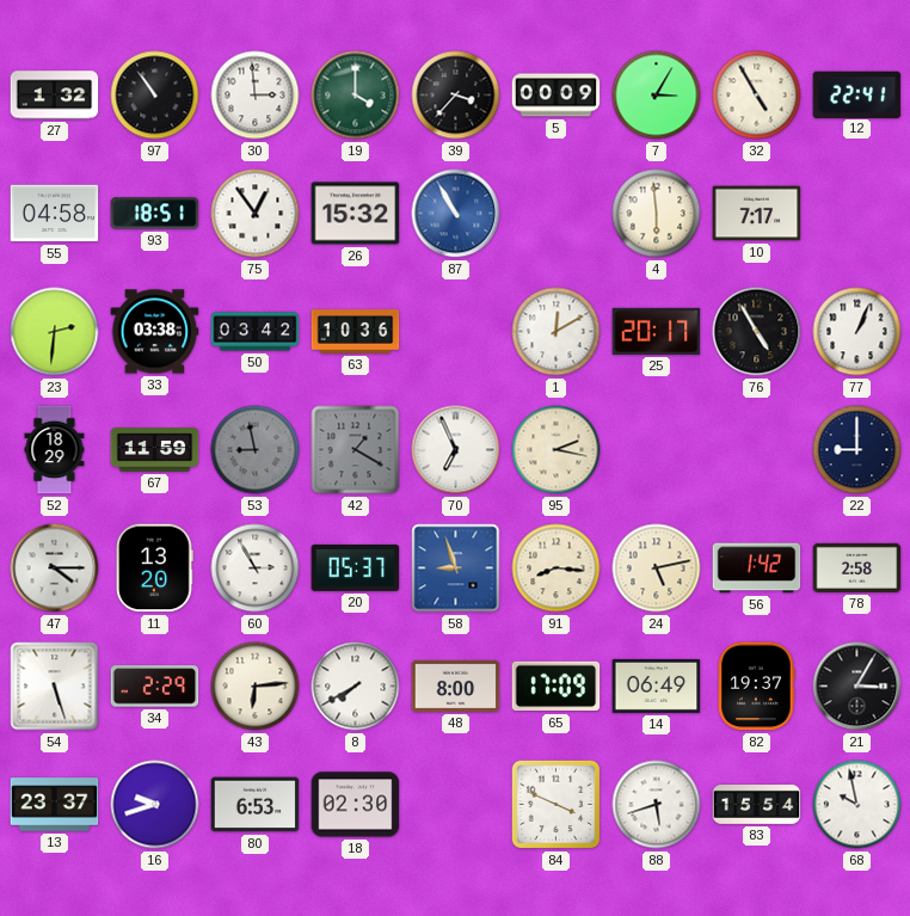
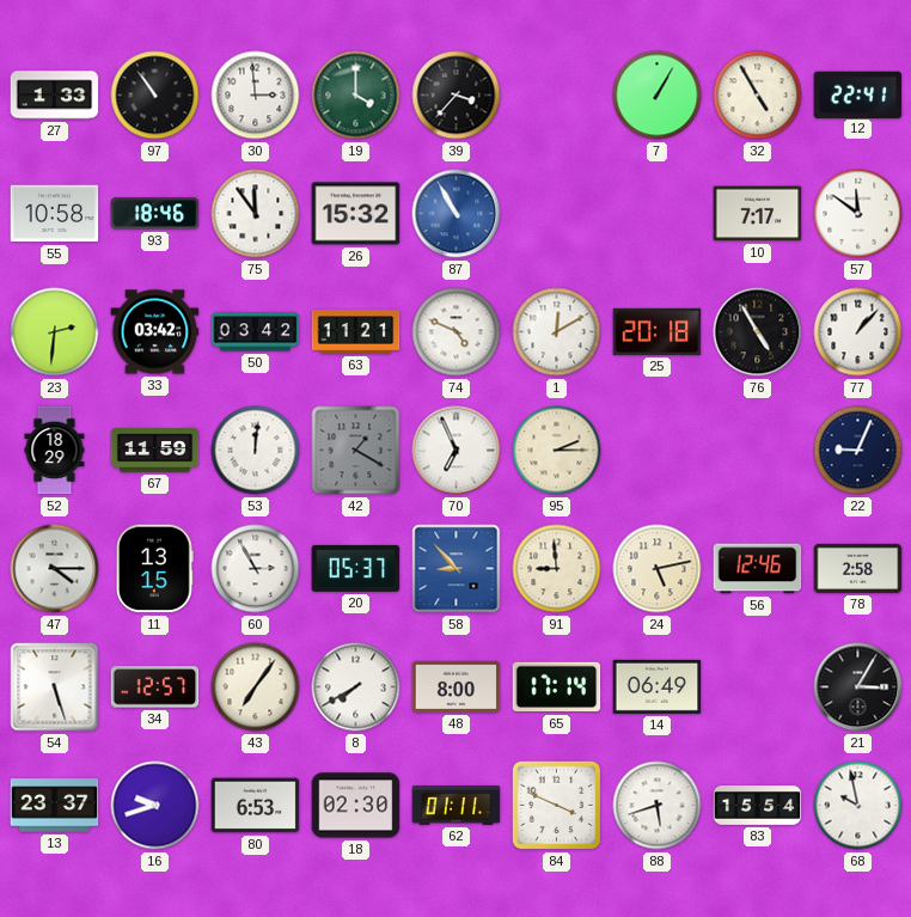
27: 1:32 -> 1:33
5: 00:09 -> none
7: 3:05 -> 1:05
55: 04:58 -> 10:58
93: 18:51 -> 18:46
75: 12:54 -> 11:54
4: 5:59 -> none
57: none -> 11:51
33: 03:38 -> 03:42
63: 10:36 -> 11:21
74: none -> 4:49
25: 20:17 -> 20:18
77: 1:04 -> 1:07
53: 8:58 -> 12:01
53 dial: grey -> white
95: 2:17 -> 2:15
22: 9:00 -> 9:04
11: 13:20 -> 13:15
58: 8:57 -> 8:53
91: 8:16 -> 8:59
56: 1:42 -> 12:46
34: 2:29 -> 12:57
43: 6:14 -> 7:06
65: 17:09 -> 17:14
82: 19:37 -> none
62: none -> 01:11
